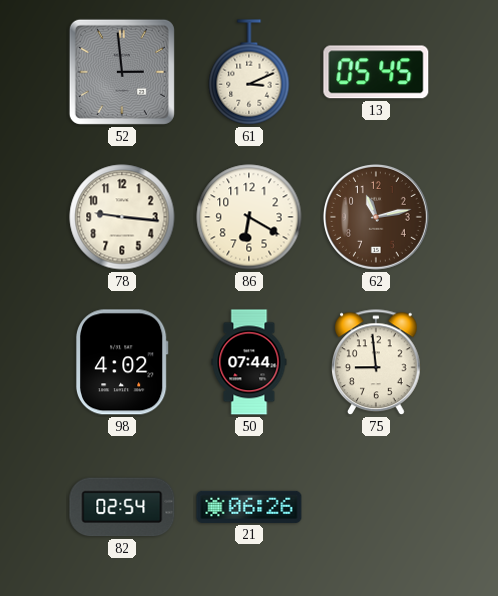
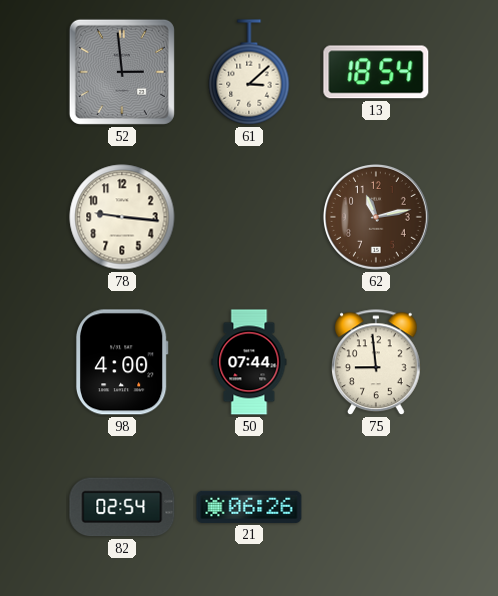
61: 3:11 -> 3:08
13: 05:45 -> 18:54
86: 6:20 -> none
98: 4:02 -> 4:00
